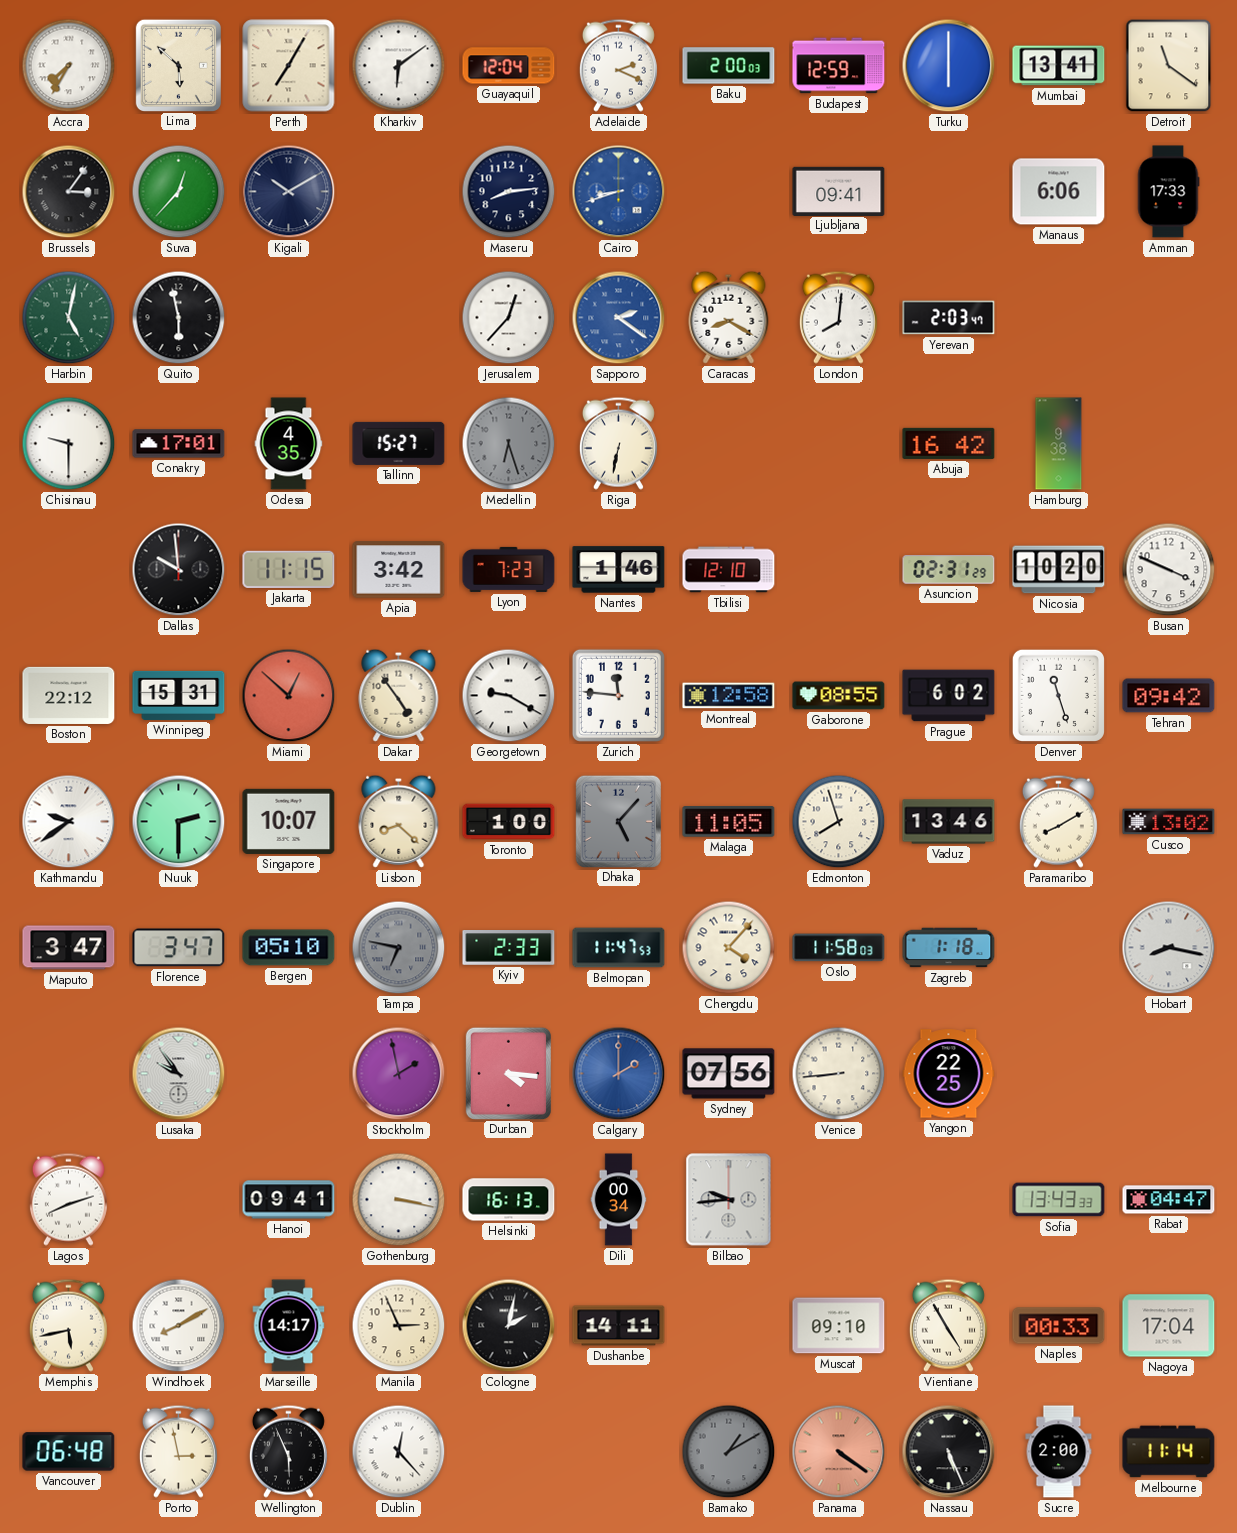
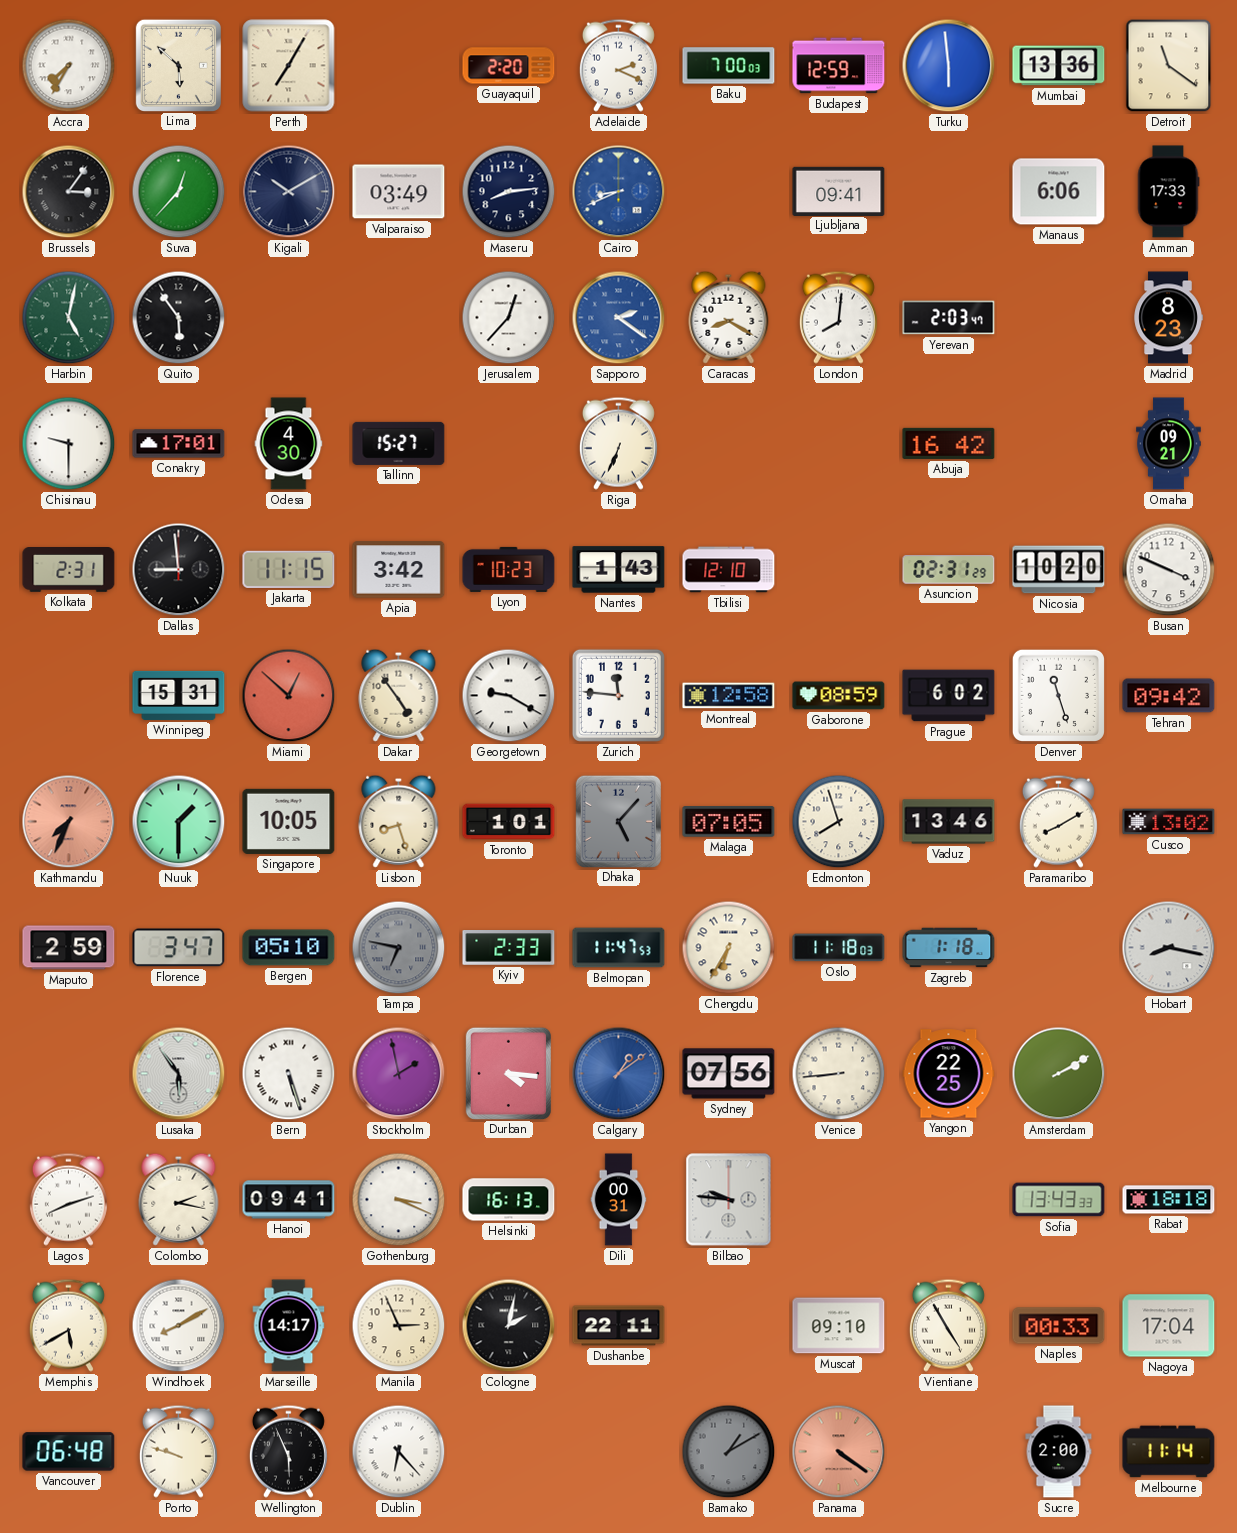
Kharkiv: 6:09 -> none
Guayaquil: 12:04 -> 2:20
Baku: 2:00 -> 7:00
Turku: 6:00 -> 5:59
Mumbai: 13:41 -> 13:36
Valparaiso: none -> 03:49
Cairo: 8:42 -> 8:41
Quito: 5:58 -> 5:54
Madrid: none -> 8:23
Odesa: 4:35 -> 4:30
Medellin: 6:27 -> none
Riga: 6:32 -> 6:34
Hamburg: 9:38 -> none
Omaha: none -> 09:21
Kolkata: none -> 2:31
Dallas: 9:59 -> 8:59
Lyon: 7:23 -> 10:23
Nantes: 1:46 -> 1:43
Boston: 22:12 -> none
Gaborone: 08:55 -> 08:59
Kathmandu: 9:39 -> 7:34
Kathmandu dial: white -> salmon
Nuuk: 2:30 -> 1:30
Singapore: 10:07 -> 10:05
Lisbon: 8:22 -> 8:27
Toronto: 1:00 -> 1:01
Malaga: 11:05 -> 07:05
Maputo: 3:47 -> 2:59
Chengdu: 4:07 -> 6:35
Oslo: 11:58 -> 11:18
Lusaka: 9:54 -> 5:54
Bern: none -> 5:27
Calgary: 2:00 -> 1:09
Amsterdam: none -> 2:10
Colombo: none -> 2:17
Gothenburg: 3:17 -> 3:19
Dili: 00:34 -> 00:31
Bilbao: 9:44 -> 9:46
Rabat: 04:47 -> 18:18
Memphis: 5:43 -> 5:40
Dushanbe: 14:11 -> 22:11
Porto: 2:58 -> 9:48
Dublin: 12:23 -> 6:23
Nassau: 5:26 -> none
